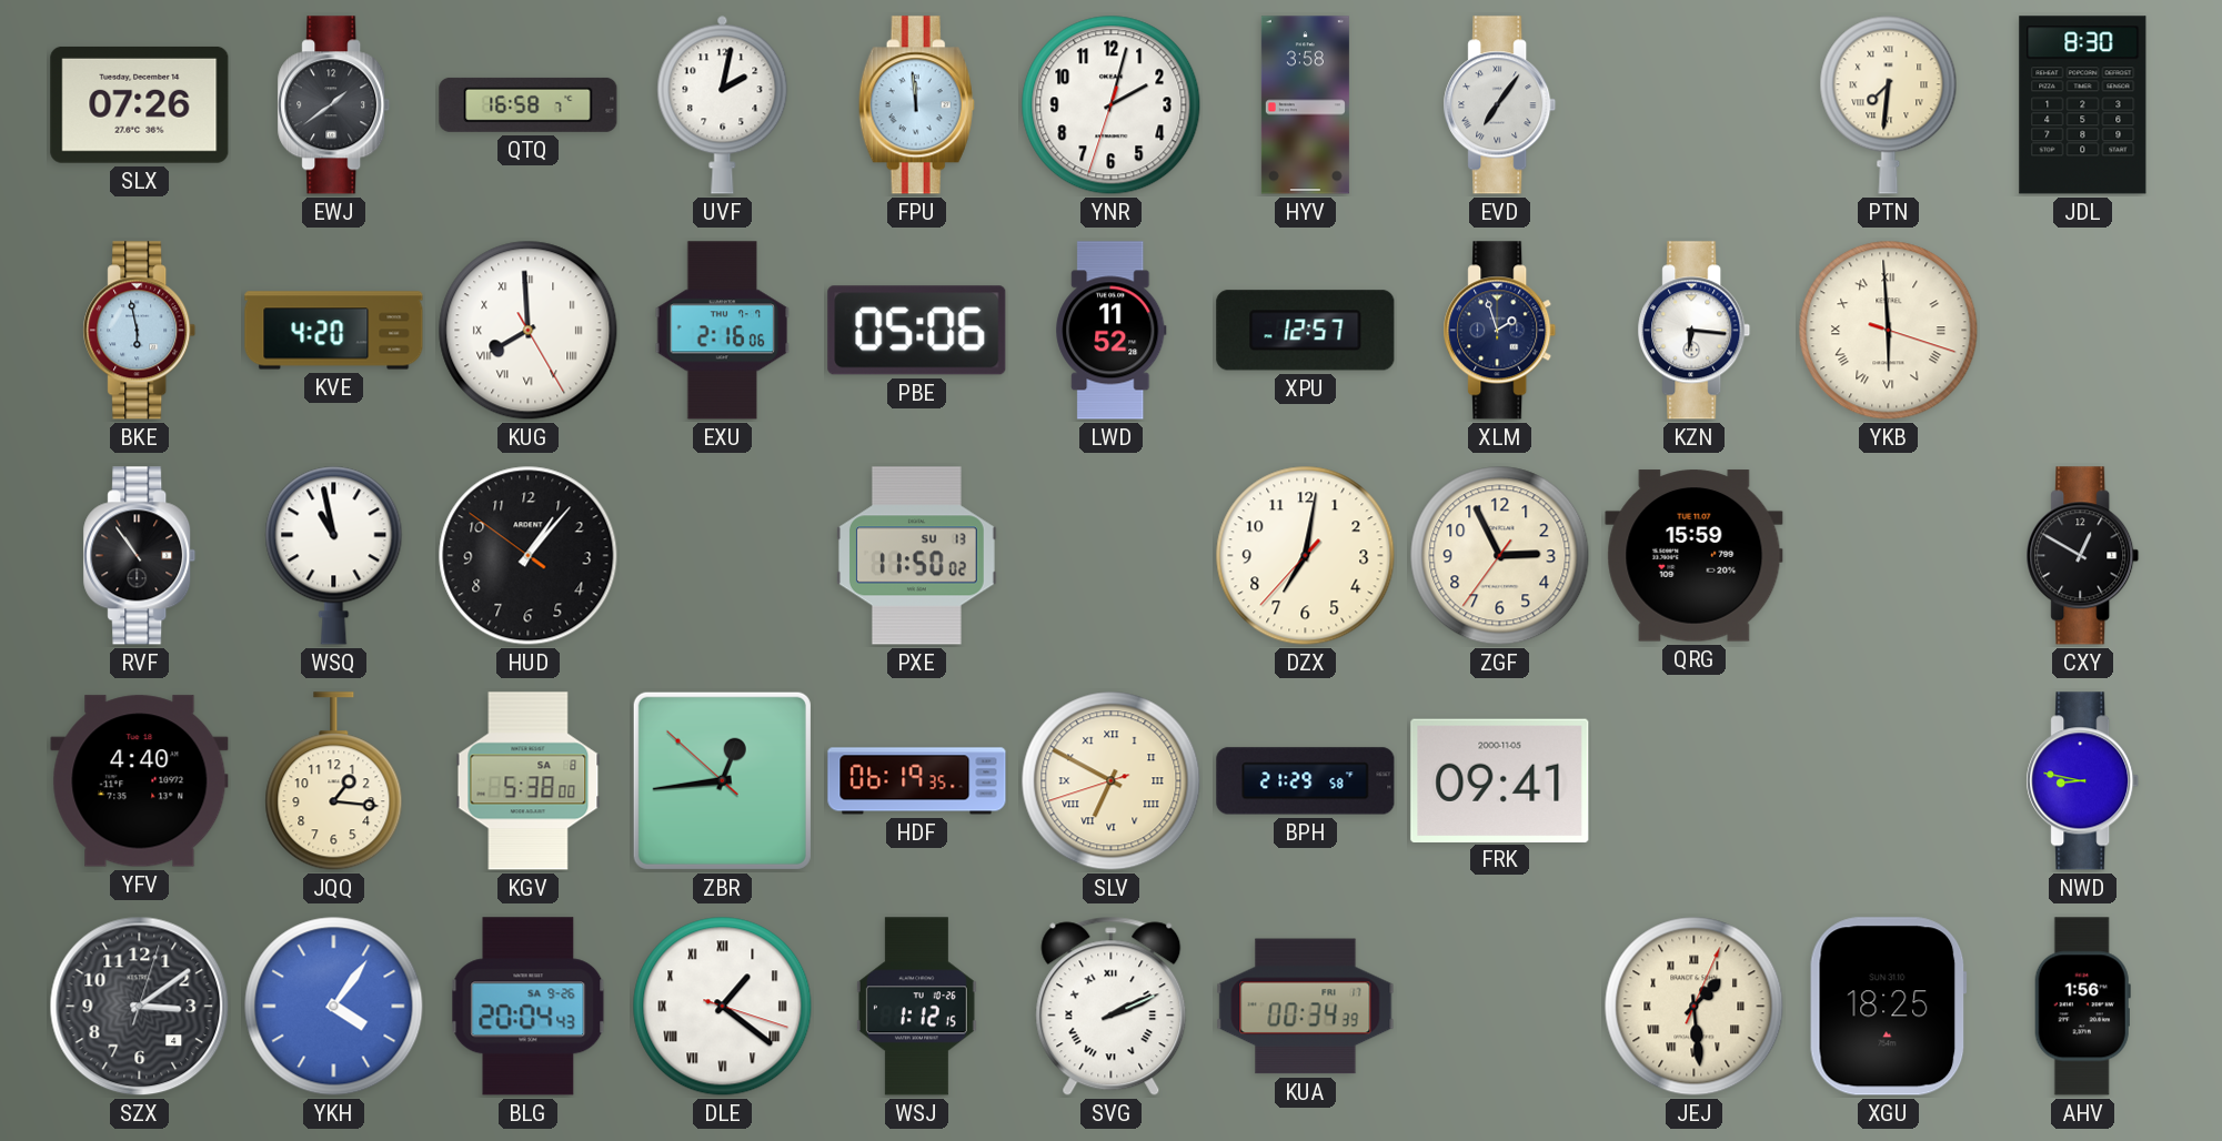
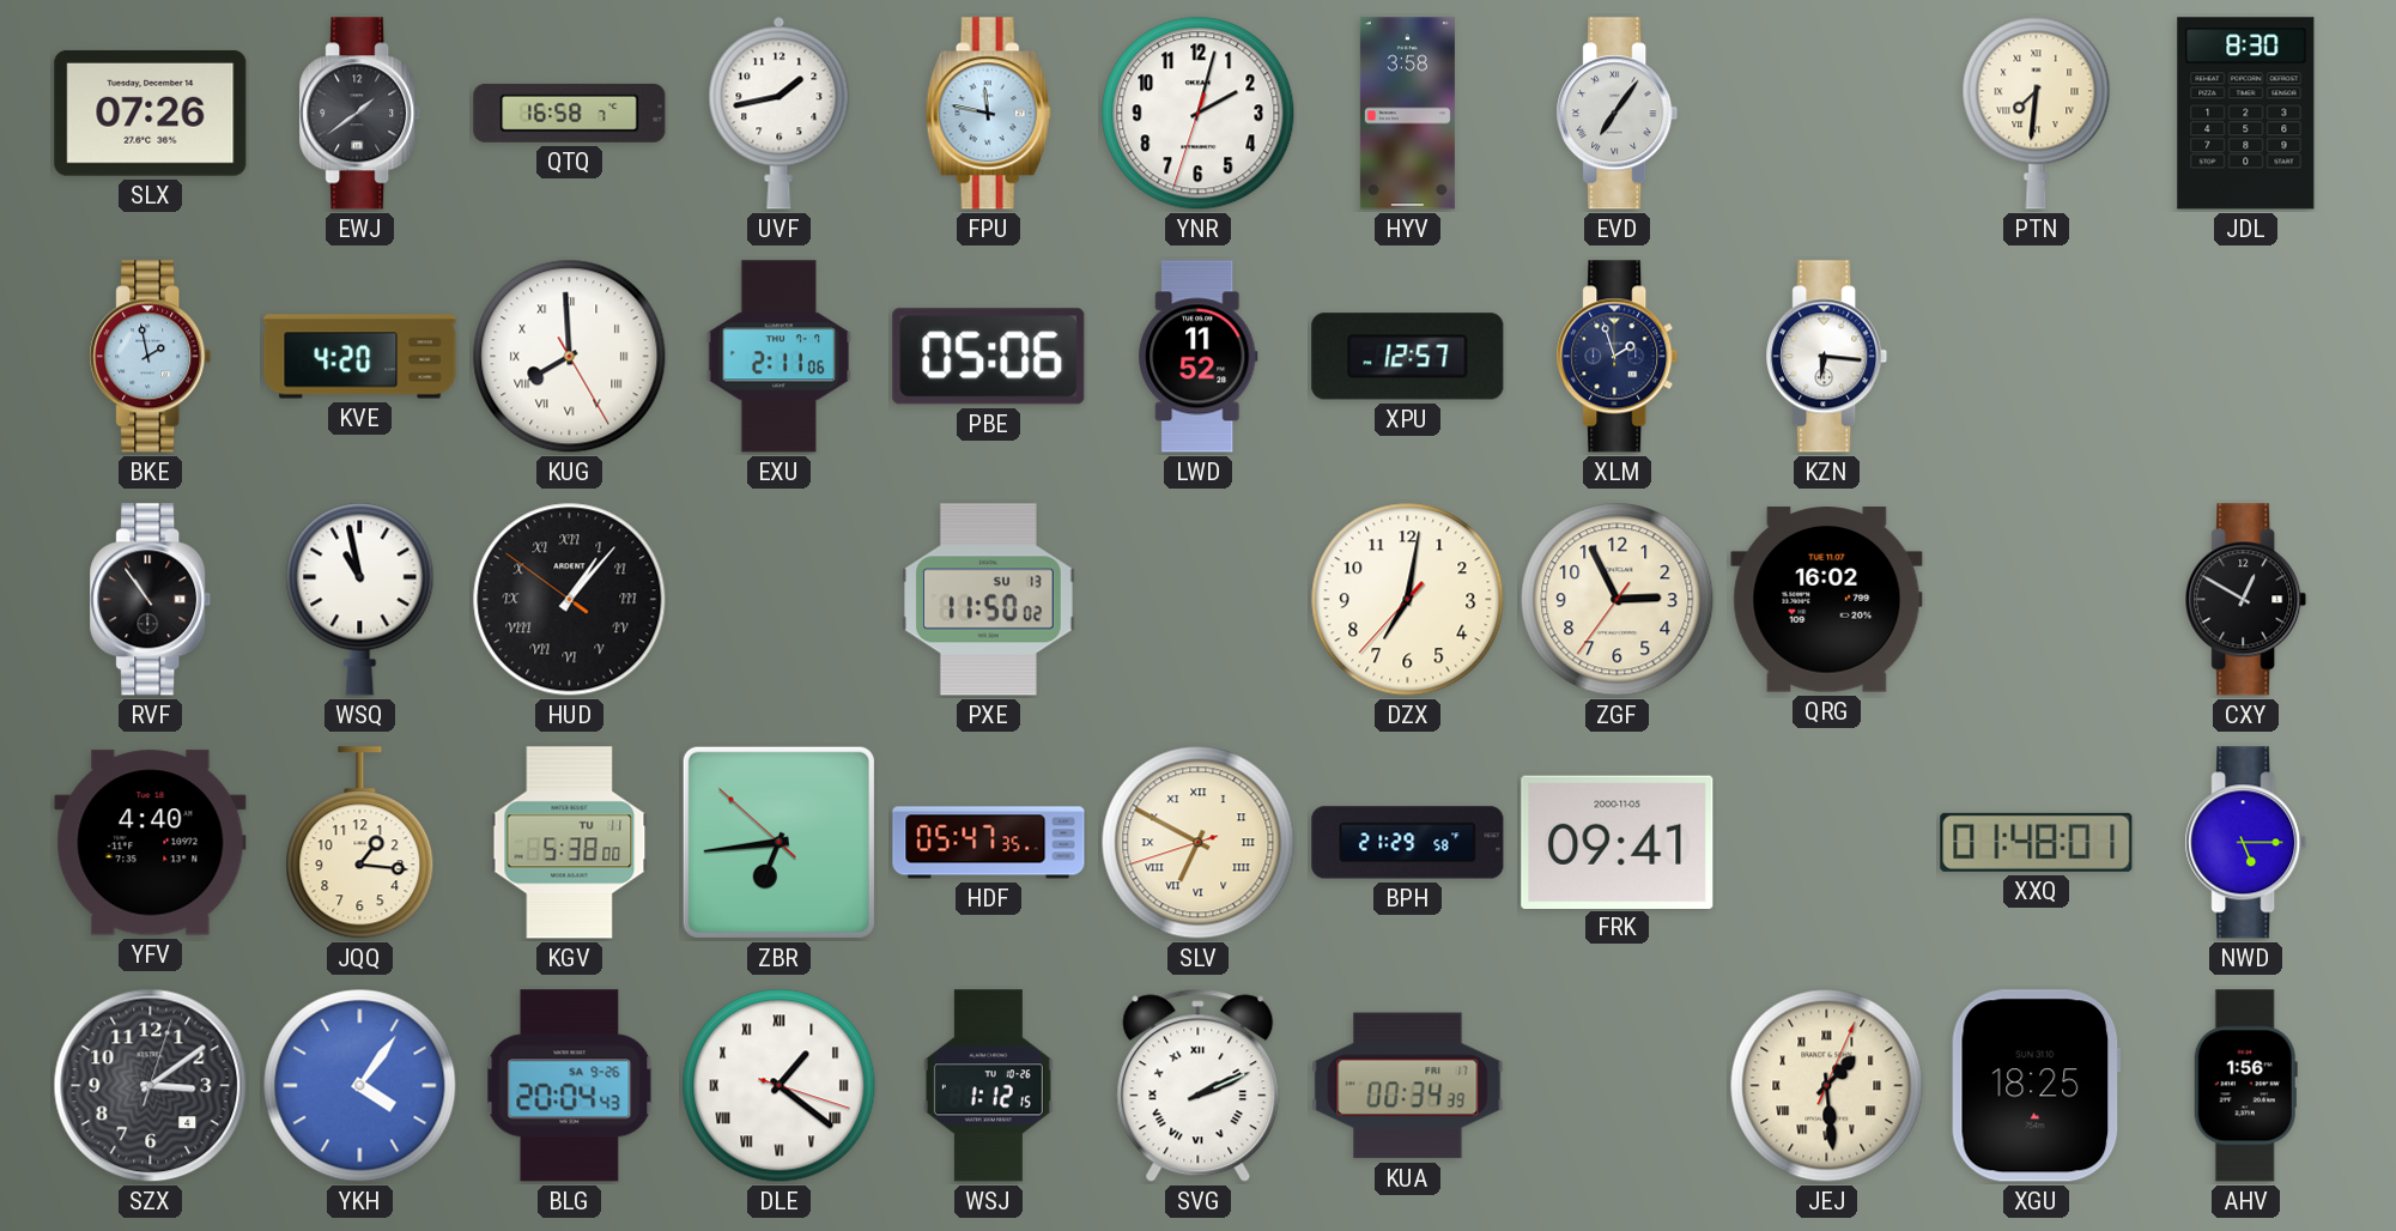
UVF: 2:02 -> 1:43
FPU: 11:59 -> 11:47
BKE: 5:58 -> 1:58
EXU: 2:16 -> 2:11
YKB: 5:59 -> none
HUD numerals: Arabic -> Roman
QRG: 15:59 -> 16:02
KGV date: SA 8 -> TU 11
ZBR: 12:43 -> 6:43
HDF: 06:19 -> 05:47
XXQ: none -> 01:48
NWD: 8:47 -> 5:15
